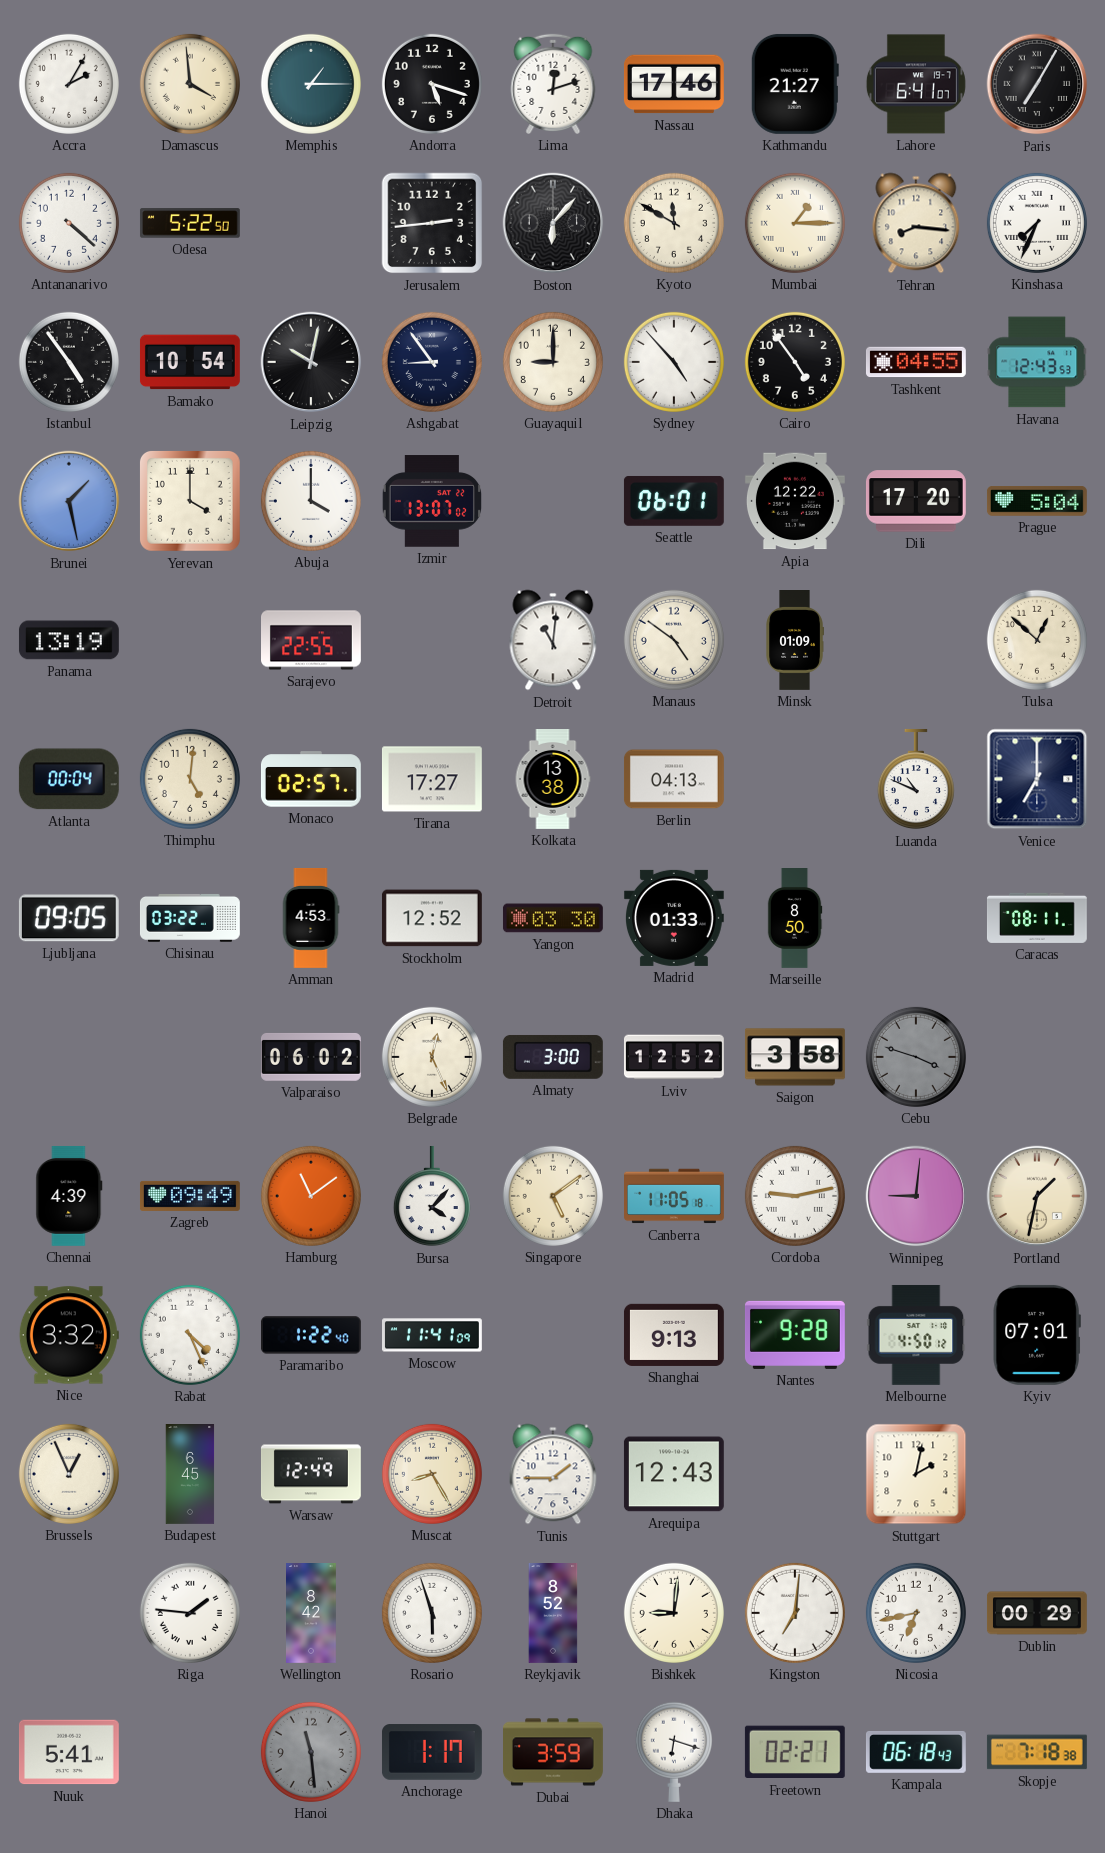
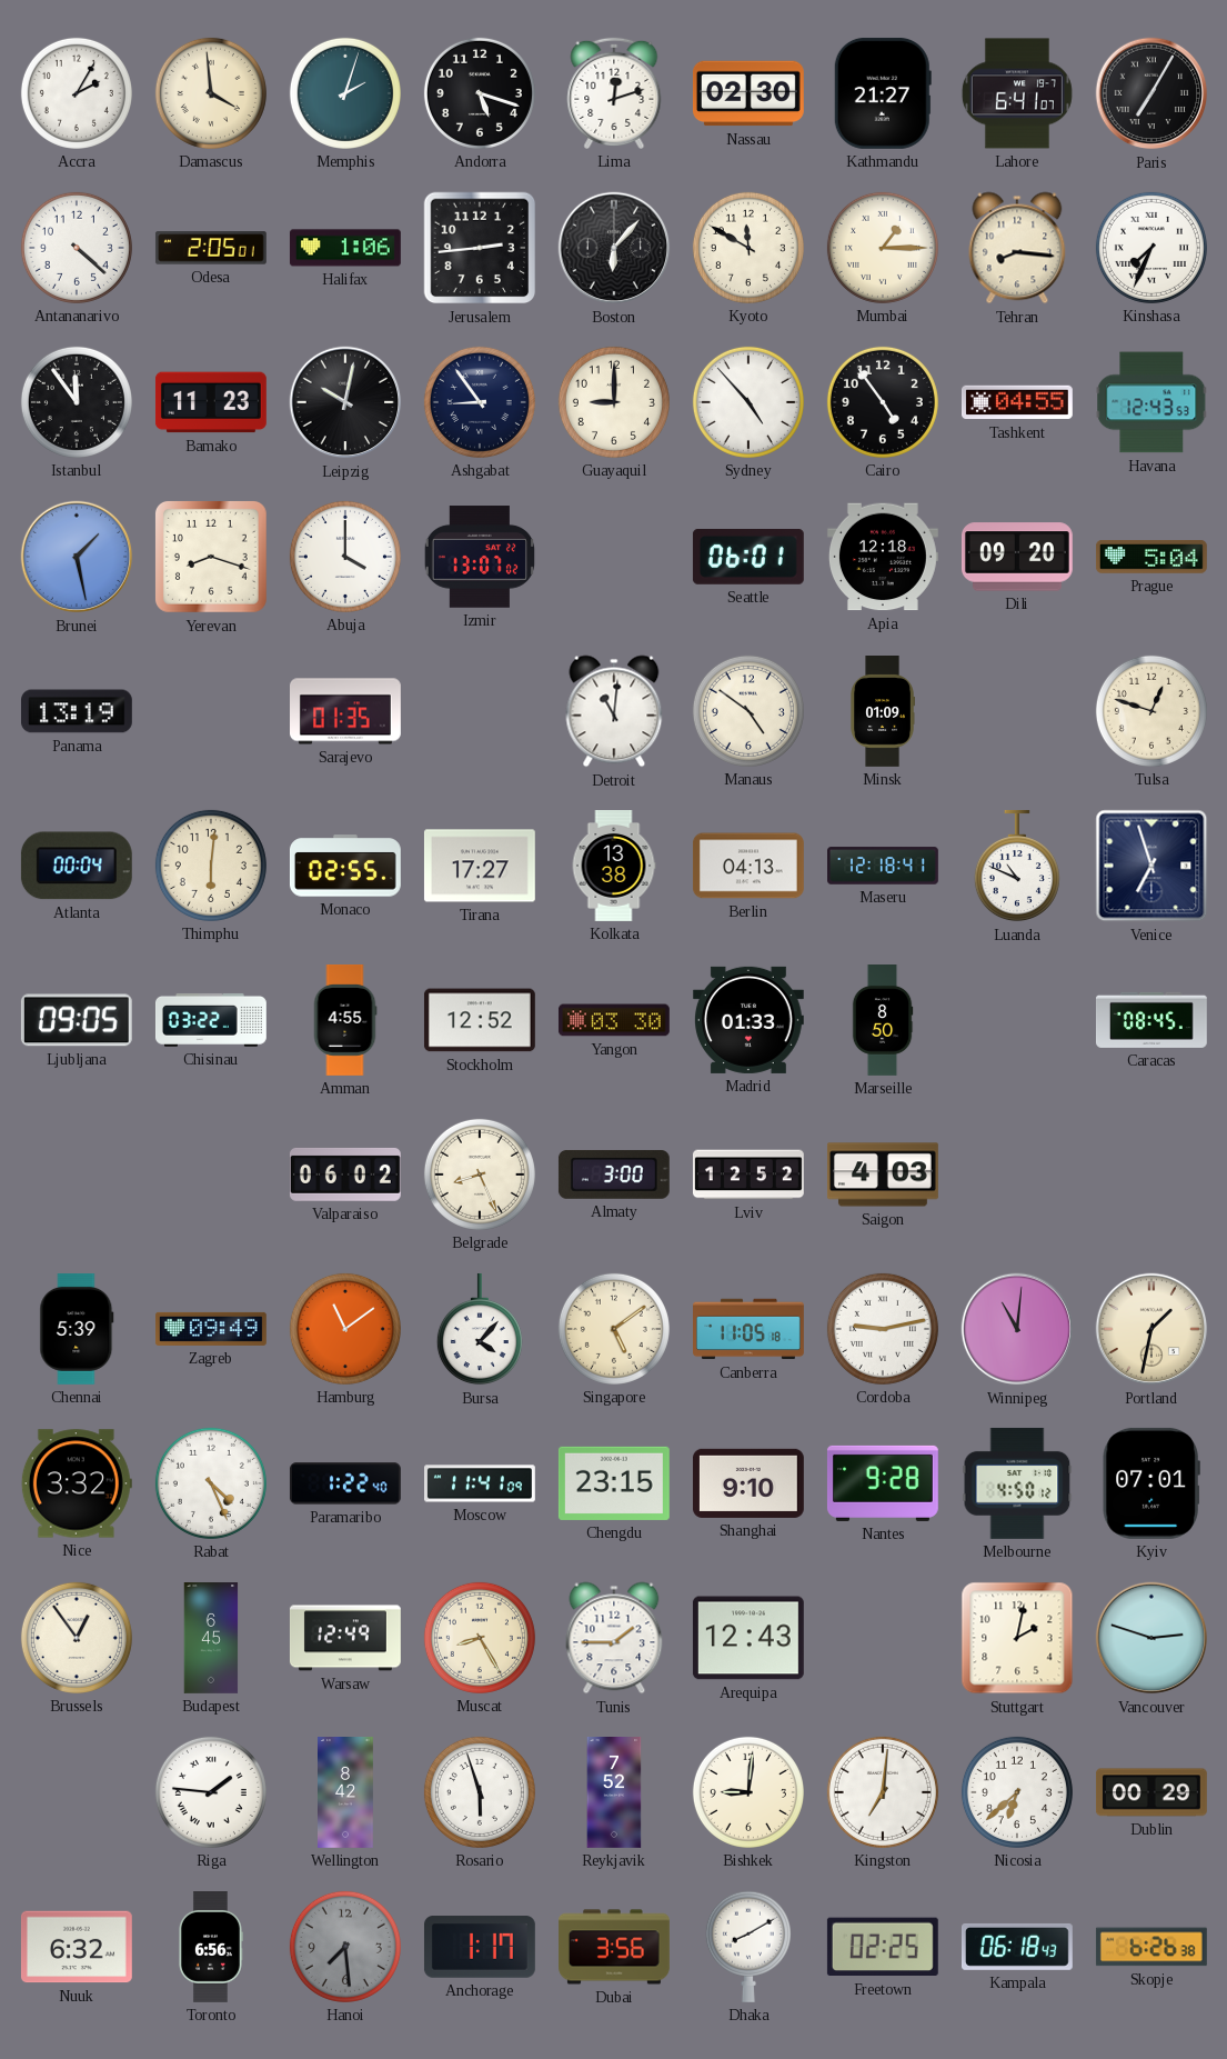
Memphis: 1:15 -> 2:03
Nassau: 17:46 -> 02:30
Odesa: 5:22 -> 2:05
Halifax: none -> 1:06
Istanbul: 4:54 -> 11:54
Bamako: 10:54 -> 11:23
Yerevan: 4:00 -> 8:18
Apia: 12:22 -> 12:18
Dili: 17:20 -> 09:20
Sarajevo: 22:55 -> 01:35
Tulsa: 12:52 -> 12:48
Thimphu: 5:01 -> 6:01
Monaco: 02:57 -> 02:55
Maseru: none -> 12:18
Venice: 7:00 -> 6:57
Amman: 4:53 -> 4:55
Caracas: 08:11 -> 08:45
Belgrade: 12:26 -> 8:26
Saigon: 3:58 -> 4:03
Cebu: 3:48 -> none
Chennai: 4:39 -> 5:39
Winnipeg: 9:01 -> 11:01
Chengdu: none -> 23:15
Shanghai: 9:13 -> 9:10
Brussels: 12:56 -> 12:54
Vancouver: none -> 2:48
Reykjavik: 8:52 -> 7:52
Nicosia: 6:43 -> 6:38
Nuuk: 5:41 -> 6:32
Toronto: none -> 6:56
Hanoi: 11:29 -> 7:29
Dubai: 3:59 -> 3:56
Dhaka: 6:18 -> 8:10
Freetown: 02:21 -> 02:25
Skopje: 7:18 -> 6:26
